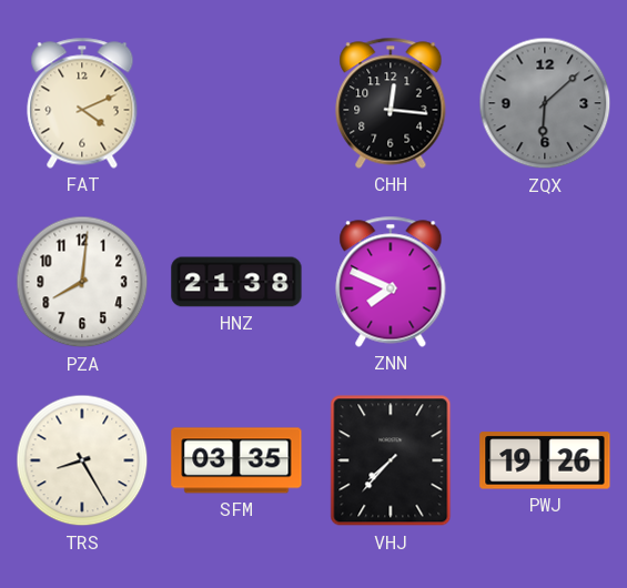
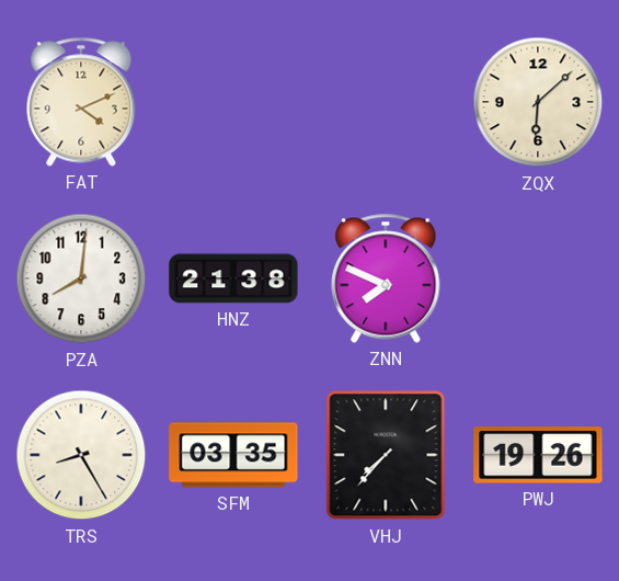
CHH: 12:16 -> none
ZQX dial: grey -> cream
